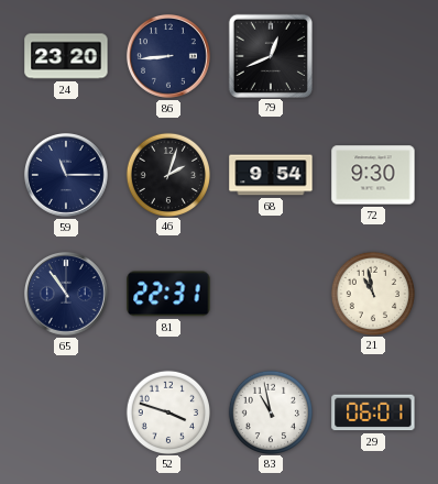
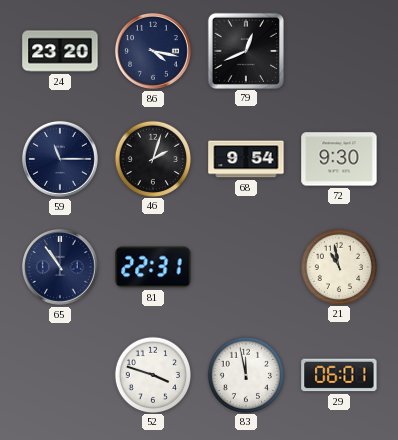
86: 8:44 -> 4:17
83: 10:58 -> 11:58
